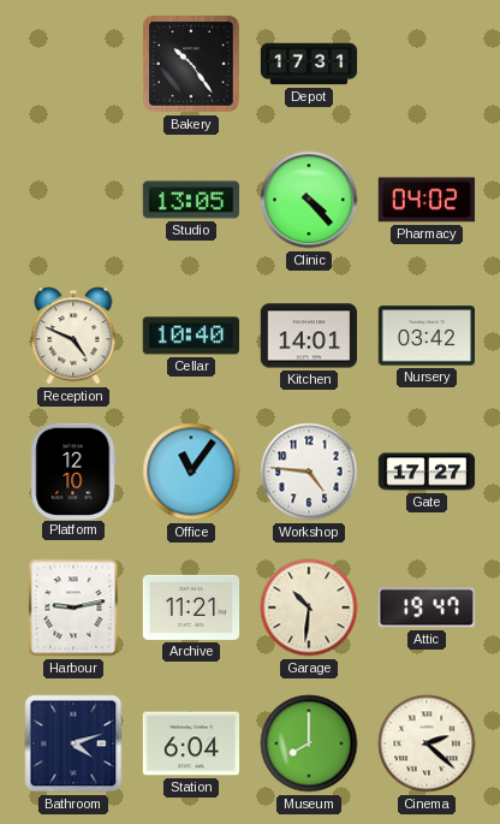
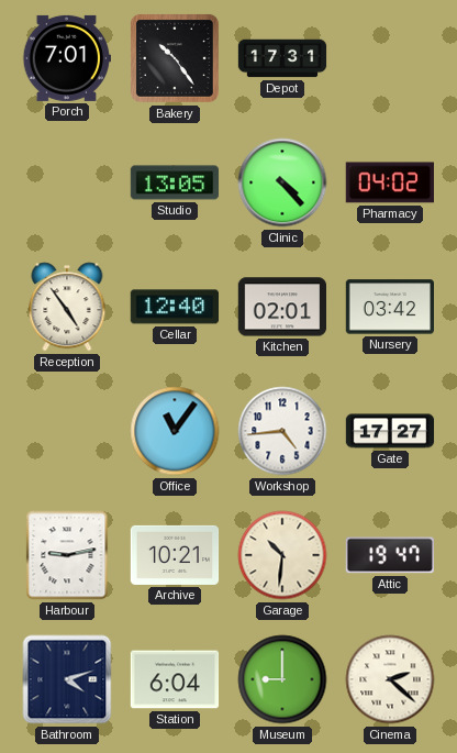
Porch: none -> 7:01
Reception: 4:49 -> 4:54
Cellar: 10:40 -> 12:40
Kitchen: 14:01 -> 02:01
Platform: 12:10 -> none
Workshop: 4:46 -> 4:44
Archive: 11:21 -> 10:21
Museum: 8:00 -> 9:00
